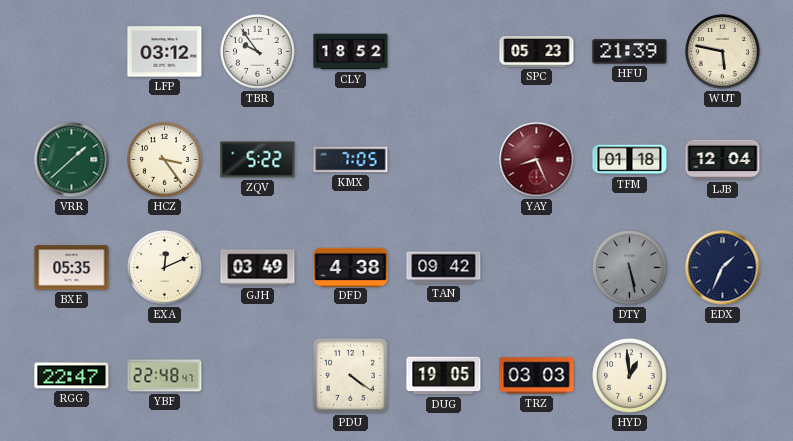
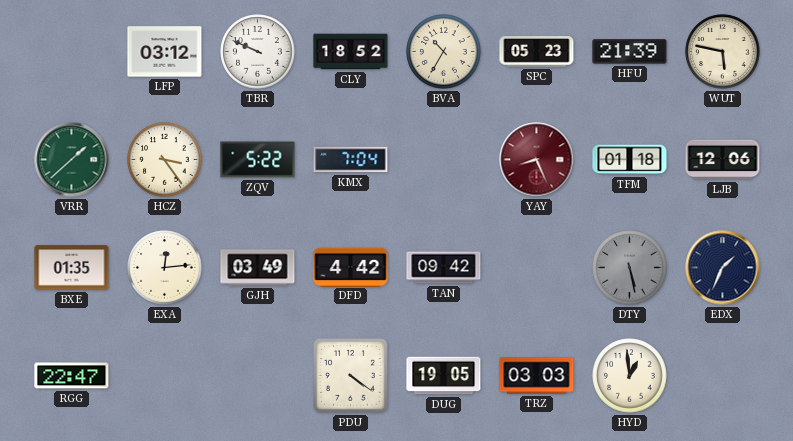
TBR: 9:54 -> 9:49
BVA: none -> 10:35
KMX: 7:05 -> 7:04
LJB: 12:04 -> 12:06
BXE: 05:35 -> 01:35
EXA: 12:11 -> 12:14
DFD: 4:38 -> 4:42
YBF: 22:48 -> none
